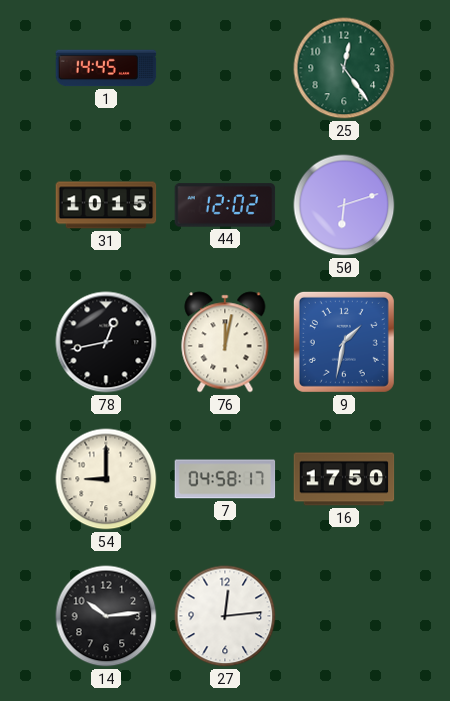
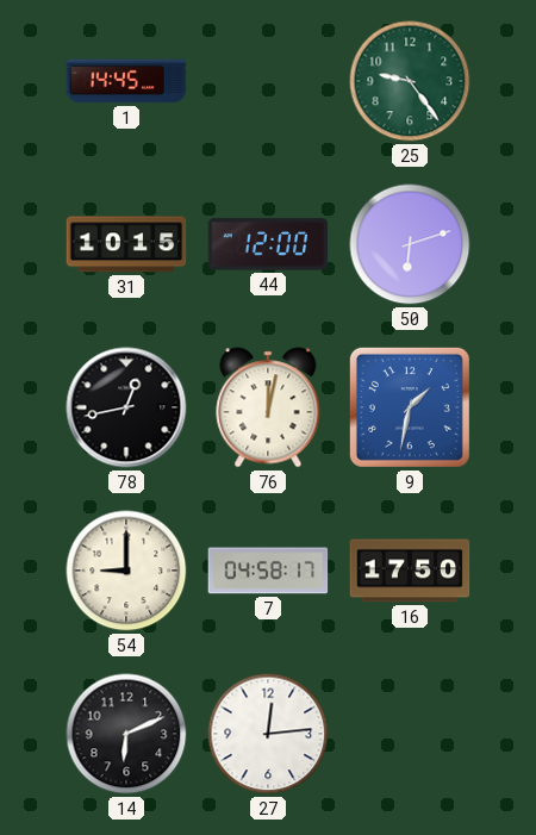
25: 12:24 -> 9:24
44: 12:02 -> 12:00
14: 10:14 -> 6:11
